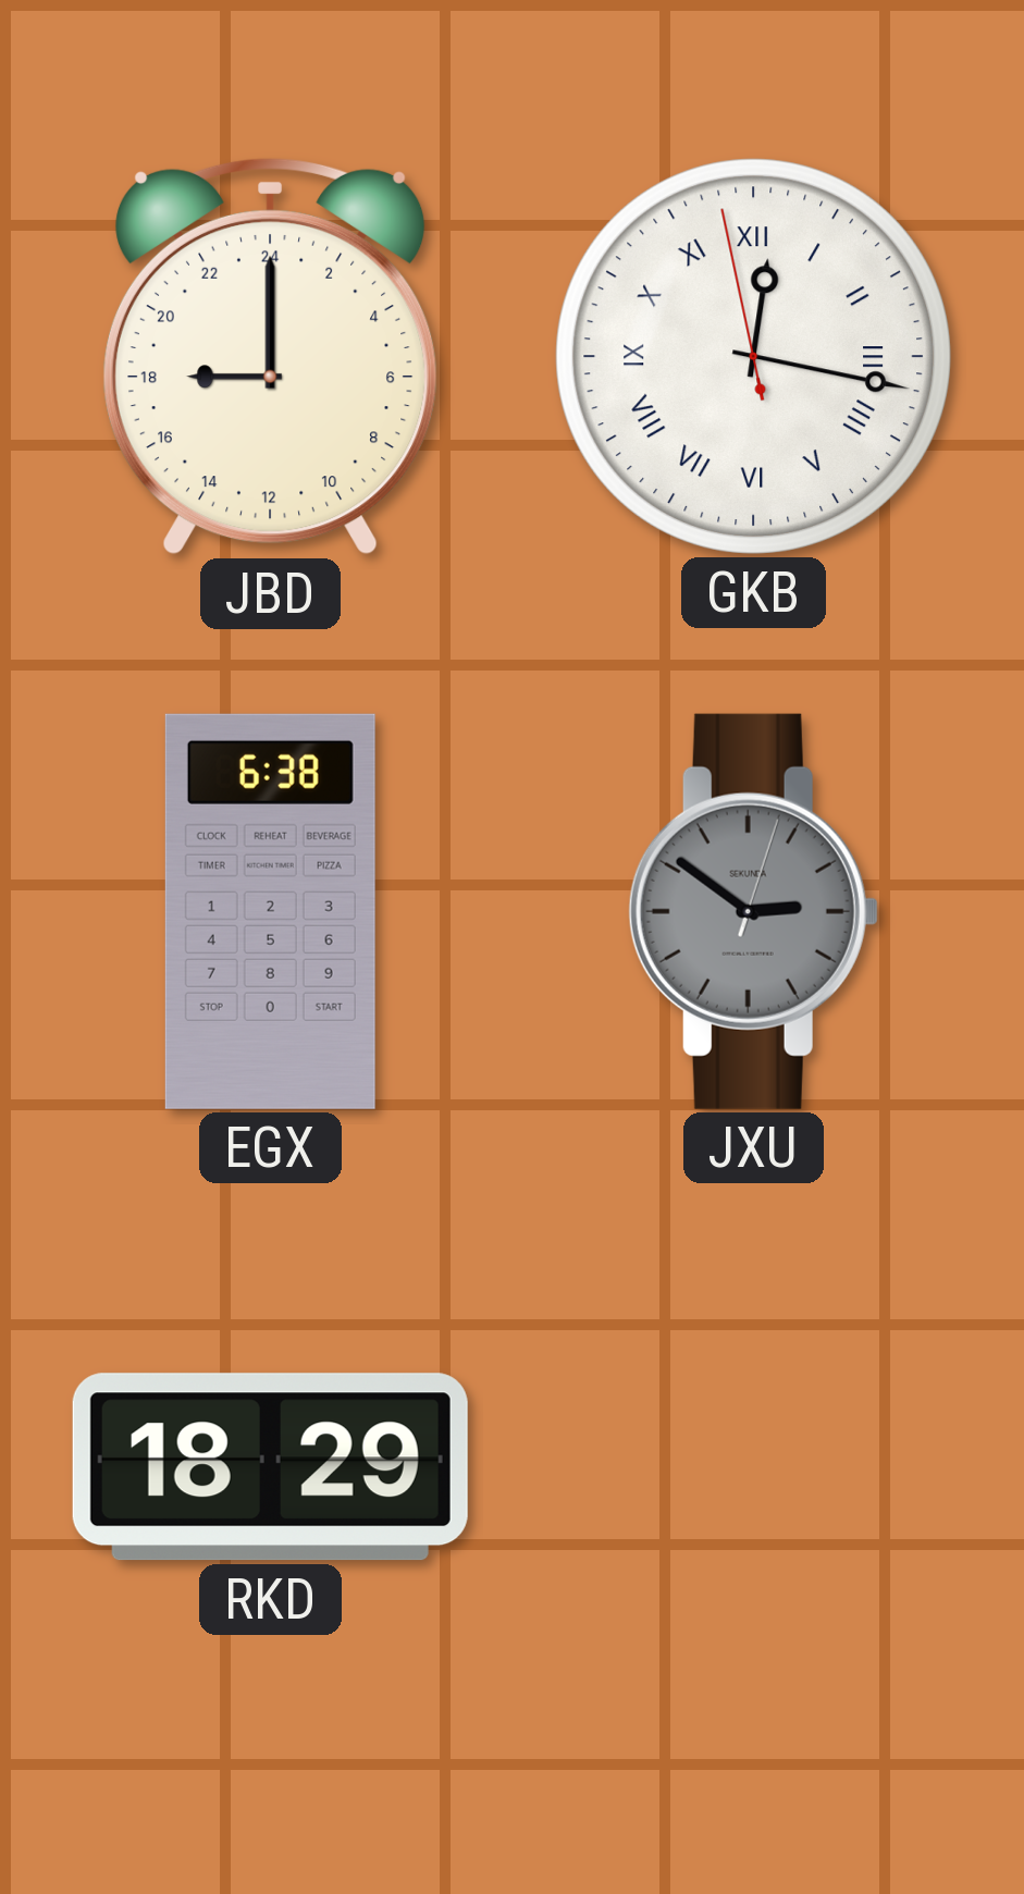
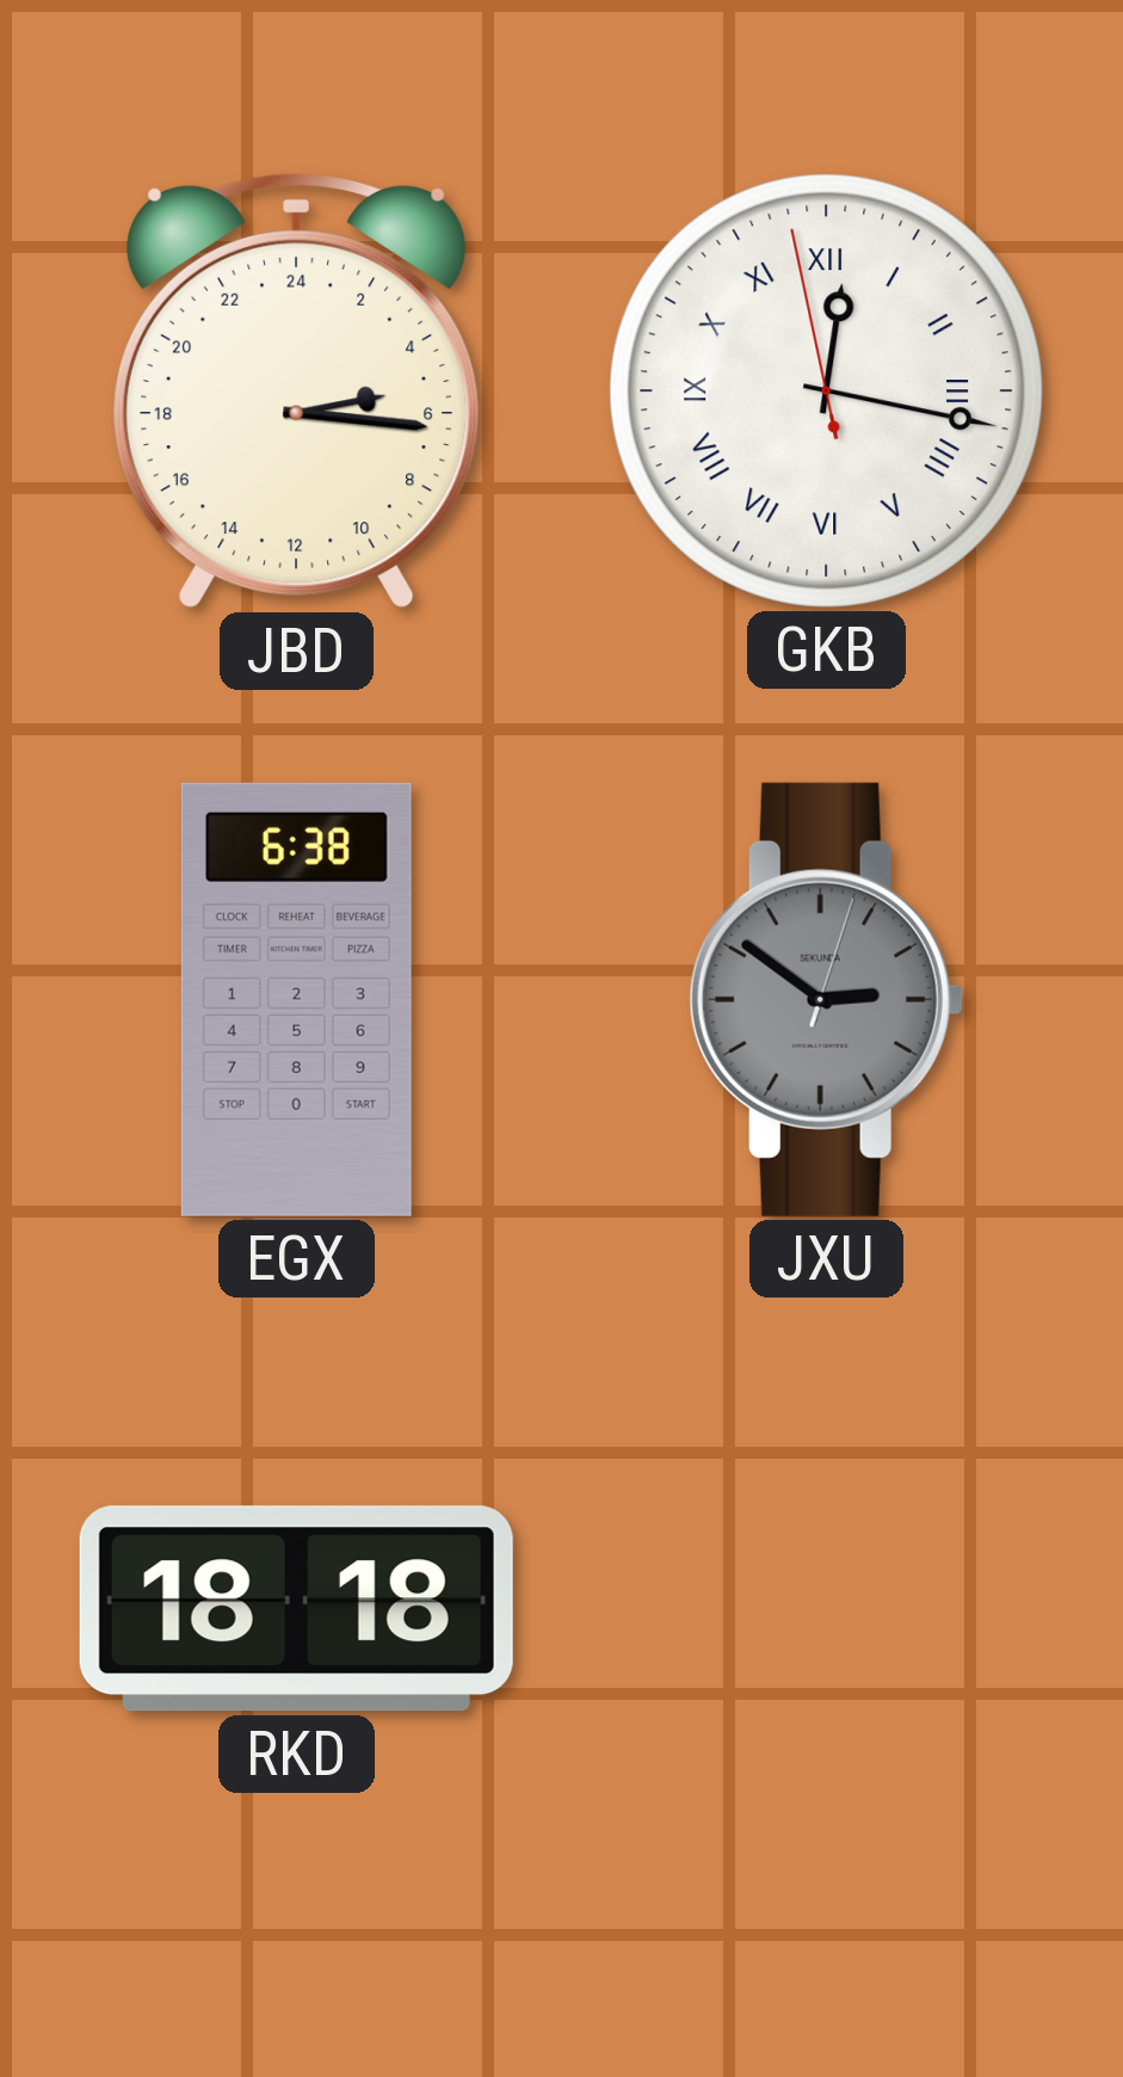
JBD: 18:00 -> 5:16
RKD: 18:29 -> 18:18
